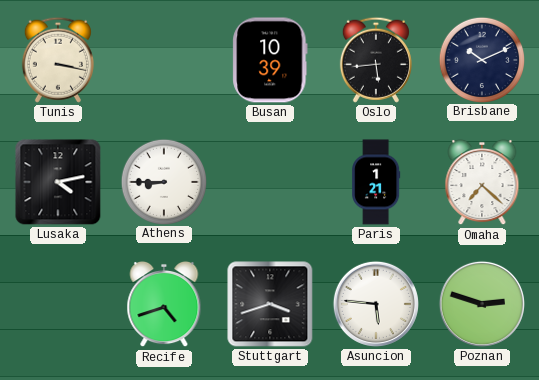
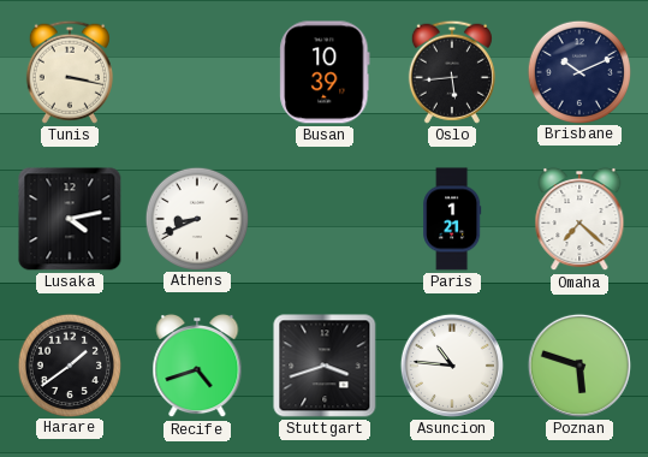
Athens: 8:45 -> 8:41
Harare: none -> 1:39
Asuncion: 5:46 -> 10:46
Poznan: 2:48 -> 5:48
